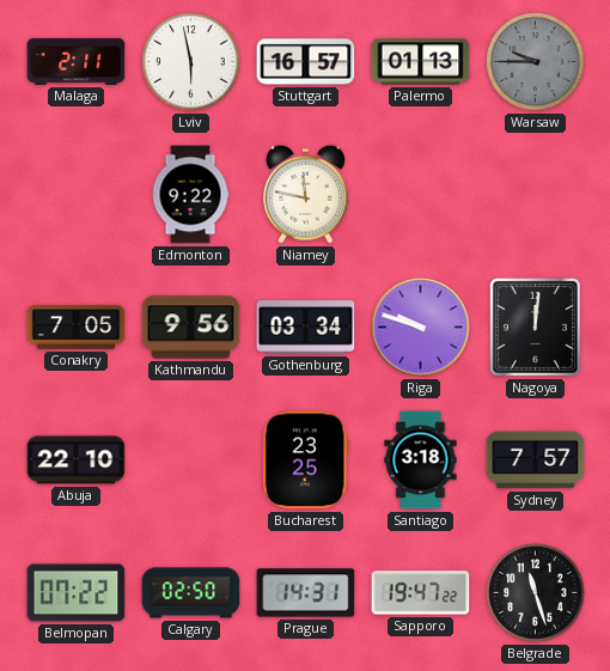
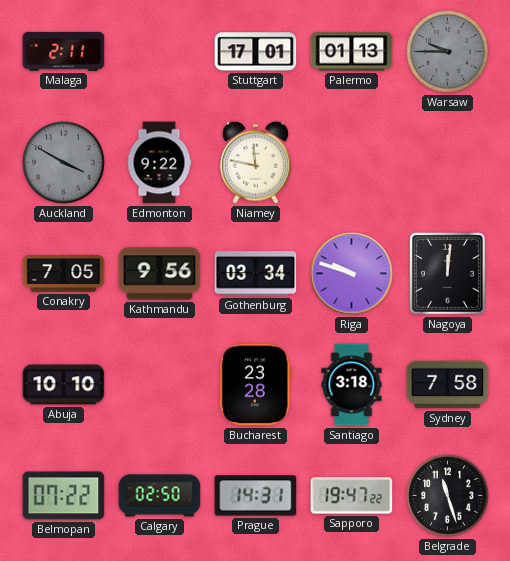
Lviv: 5:58 -> none
Stuttgart: 16:57 -> 17:01
Auckland: none -> 3:50
Abuja: 22:10 -> 10:10
Bucharest: 23:25 -> 23:28
Sydney: 7:57 -> 7:58
